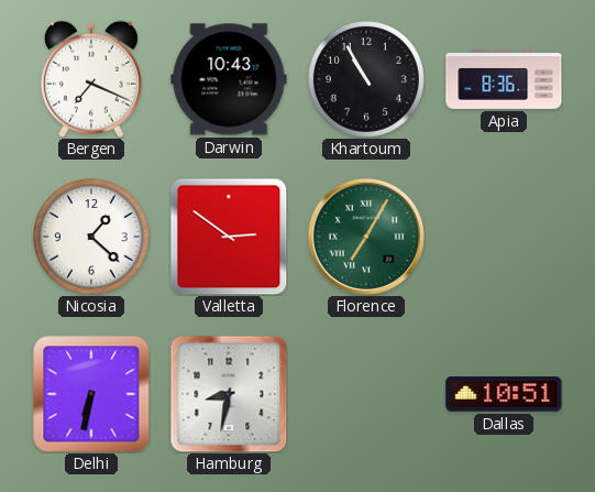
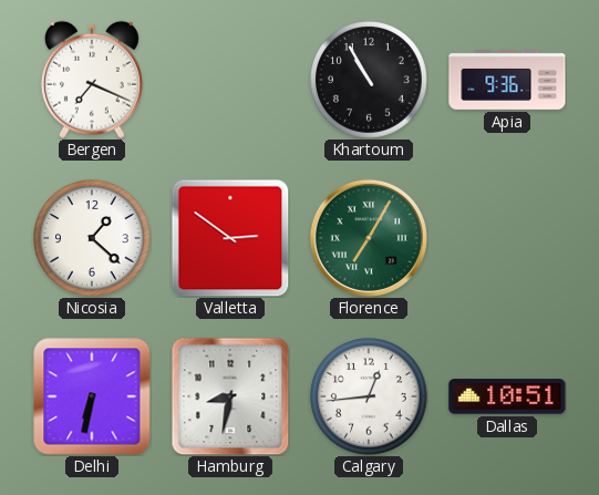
Darwin: 10:43 -> none
Apia: 8:36 -> 9:36
Calgary: none -> 12:44
